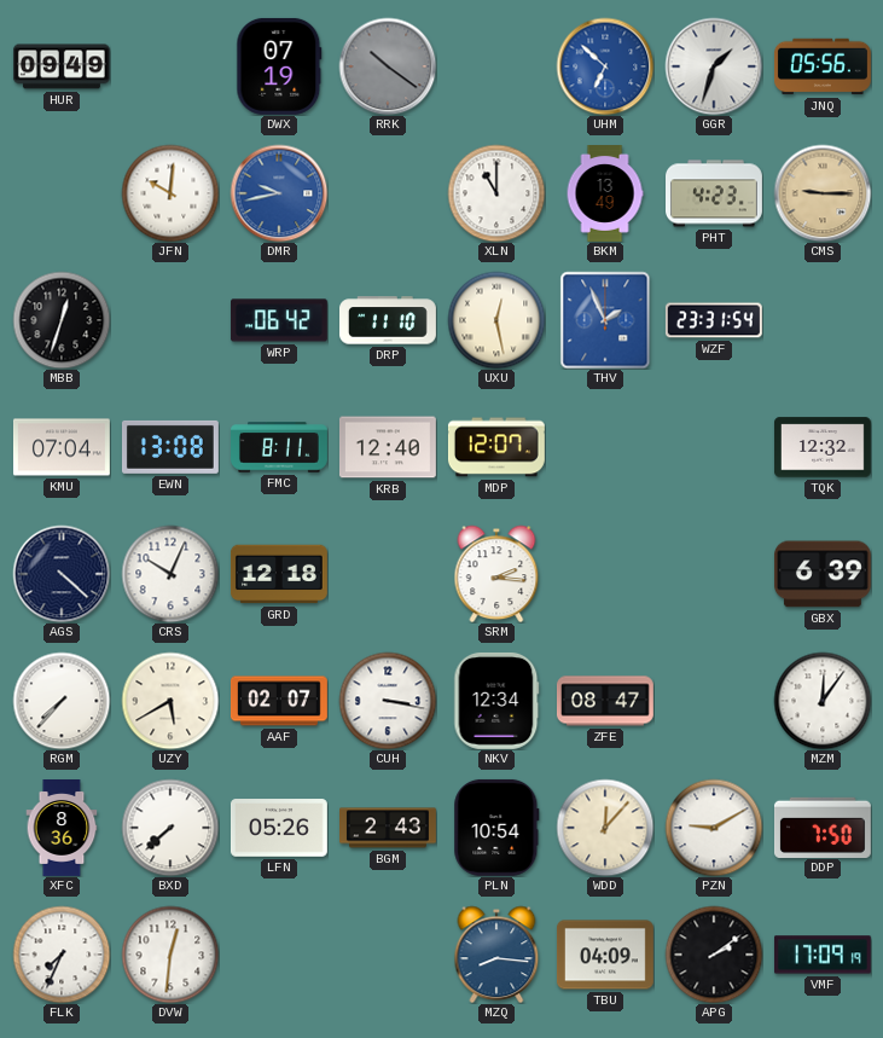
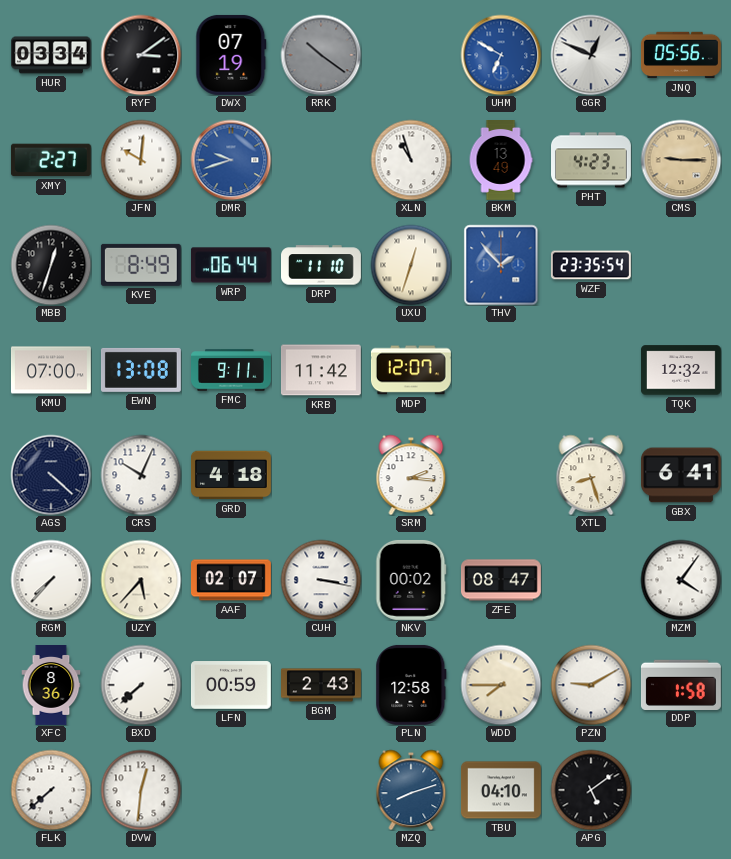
HUR: 09:49 -> 03:34
RYF: none -> 3:09
UHM: 6:52 -> 6:50
GGR: 1:33 -> 12:49
XMY: none -> 2:27
DMR: 9:43 -> 9:42
XLN: 11:00 -> 10:57
KVE: none -> 8:49
WRP: 06:42 -> 06:44
UXU: 12:28 -> 12:33
THV: 1:56 -> 1:53
WZF: 23:31 -> 23:35
KMU: 07:04 -> 07:00
FMC: 8:11 -> 9:11
KRB: 12:40 -> 11:42
GRD: 12:18 -> 4:18
XTL: none -> 8:27
GBX: 6:39 -> 6:41
UZY: 5:40 -> 5:37
NKV: 12:34 -> 00:02
MZM: 12:06 -> 4:06
LFN: 05:26 -> 00:59
PLN: 10:54 -> 12:58
WDD: 12:07 -> 7:45
DDP: 7:50 -> 1:58
FLK: 7:34 -> 7:38
MZQ: 8:16 -> 8:12
TBU: 04:09 -> 04:10
APG: 2:09 -> 5:09
VMF: 17:09 -> none
